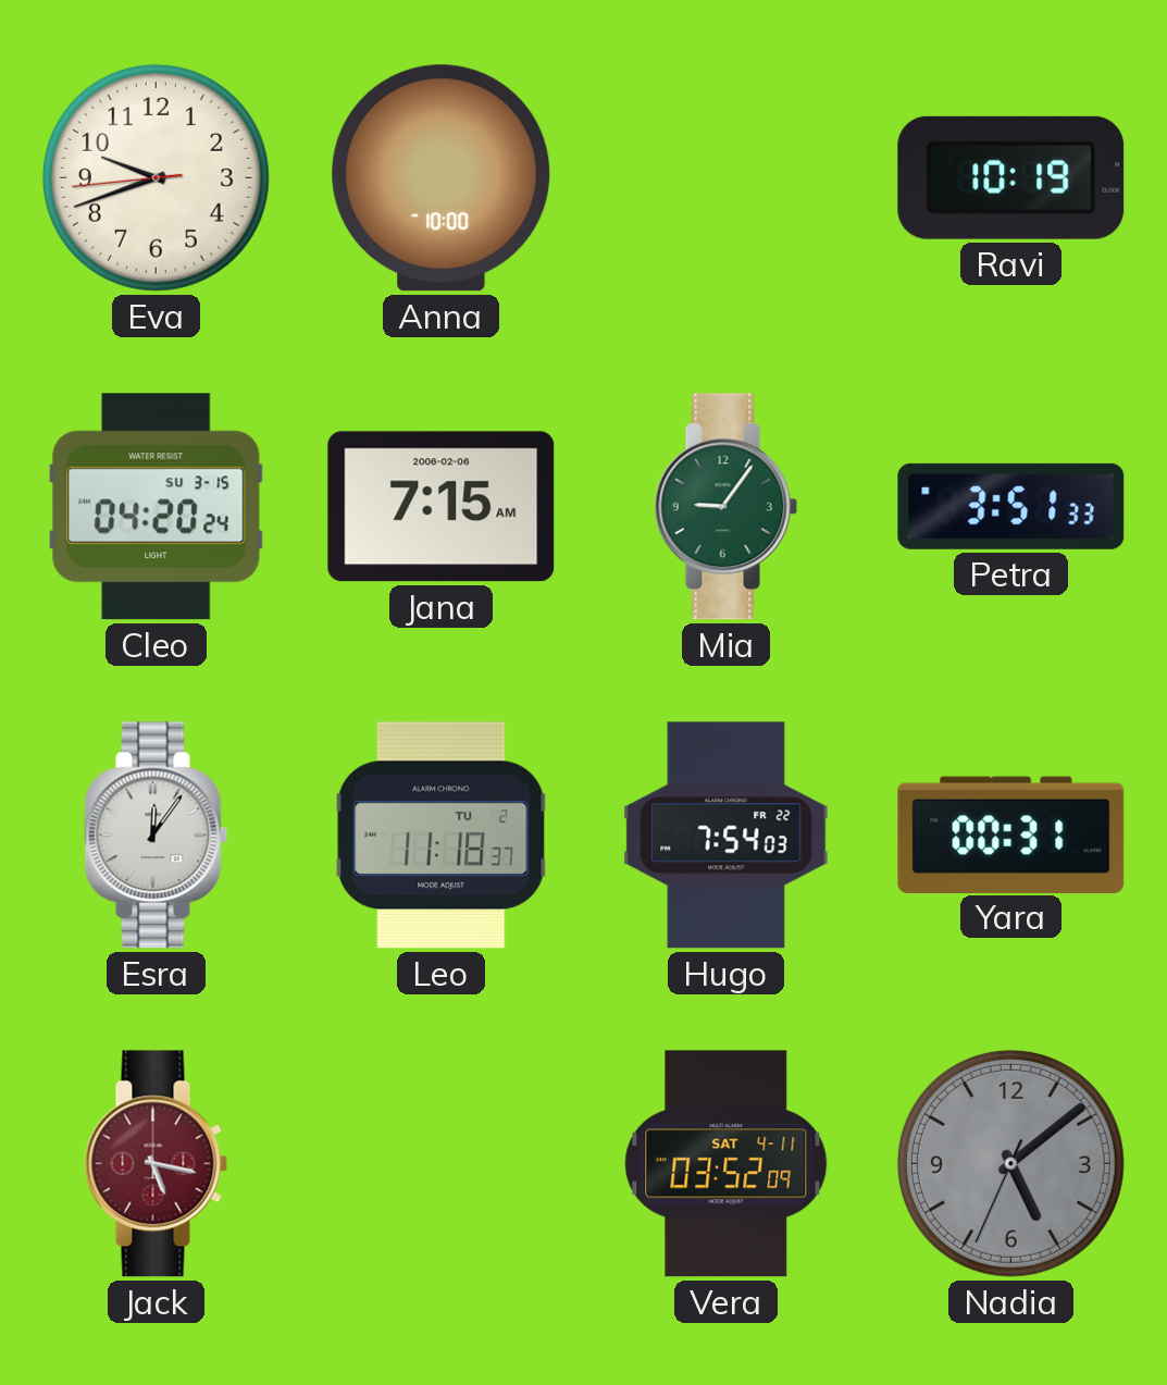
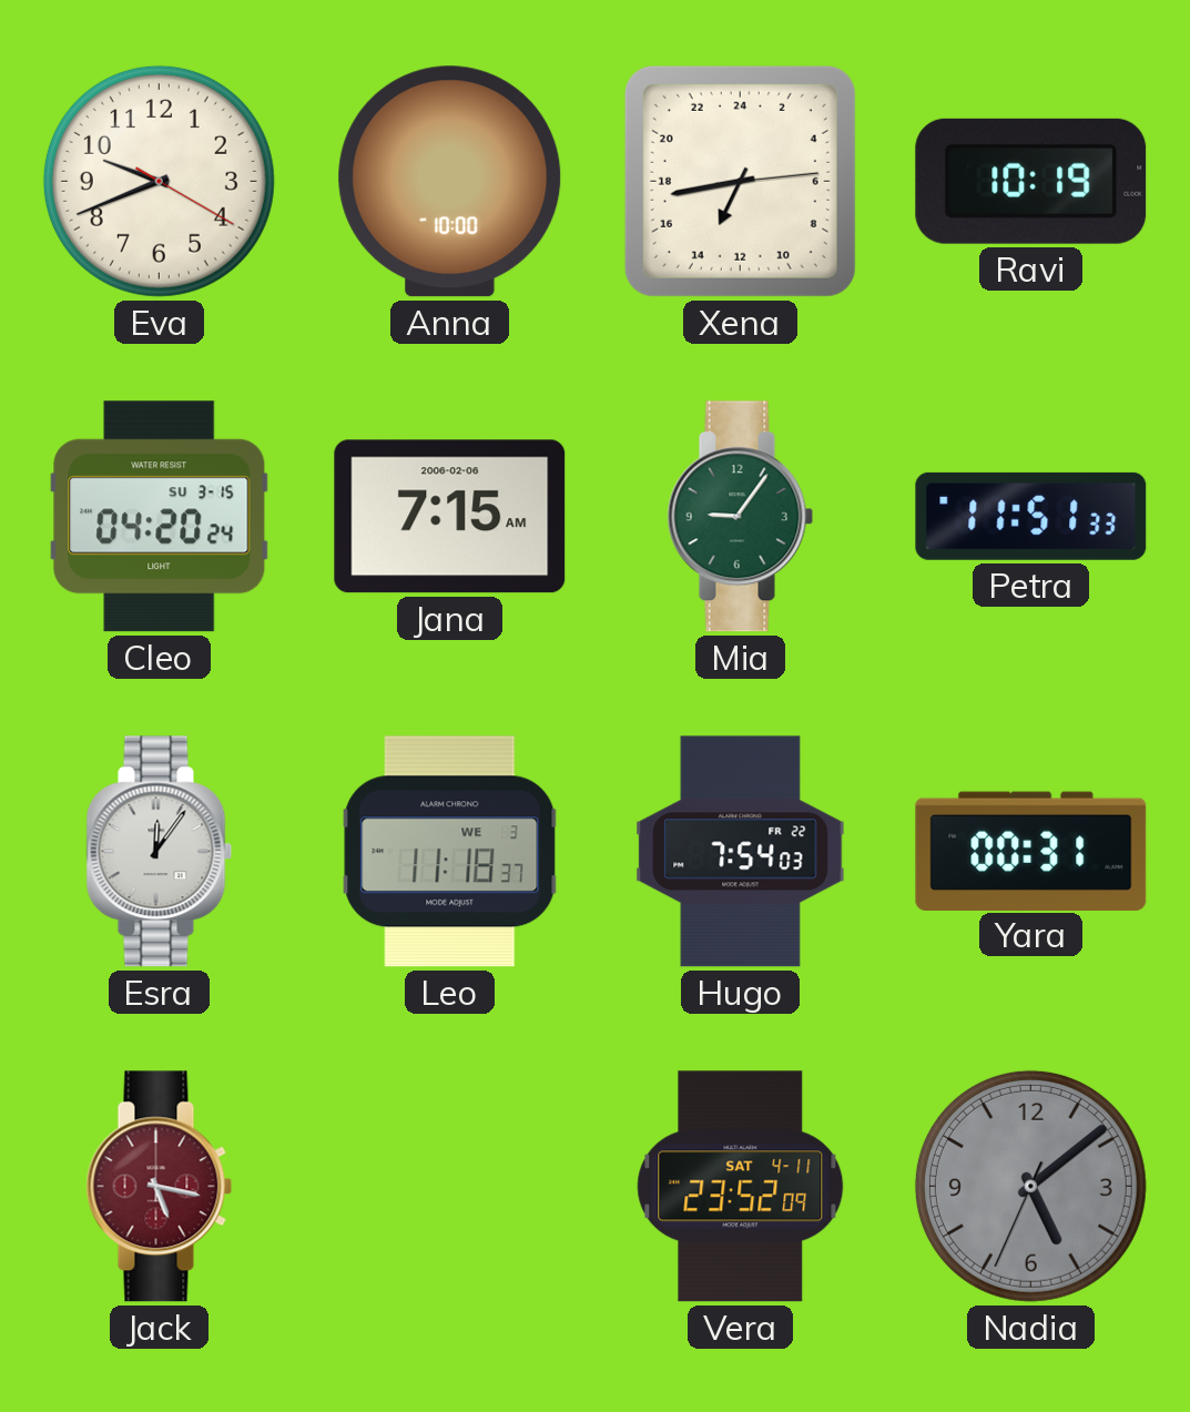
Eva: 9:41:44 -> 9:41:20
Xena: none -> 13:43
Petra: 3:51 -> 11:51
Leo date: TU 2 -> WE 3
Vera: 03:52 -> 23:52
